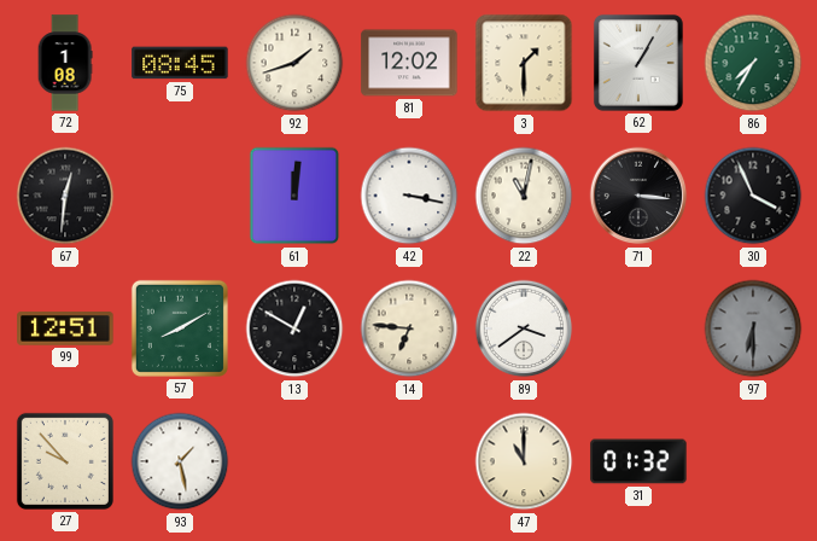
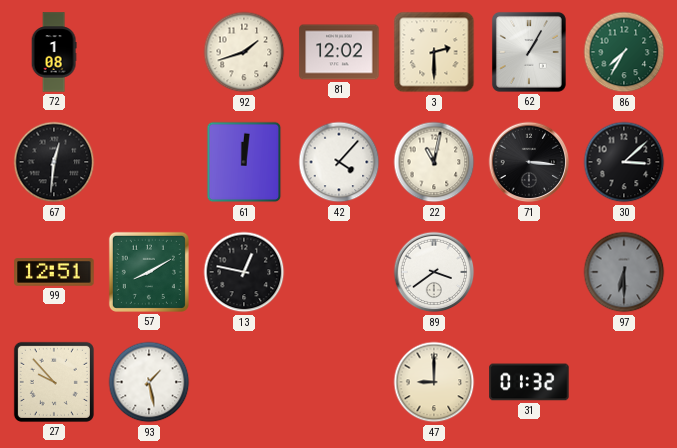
75: 08:45 -> none
3: 1:30 -> 2:30
42: 3:17 -> 4:07
30: 3:56 -> 3:08
13: 12:50 -> 12:47
14: 6:46 -> none
47: 11:00 -> 9:00
